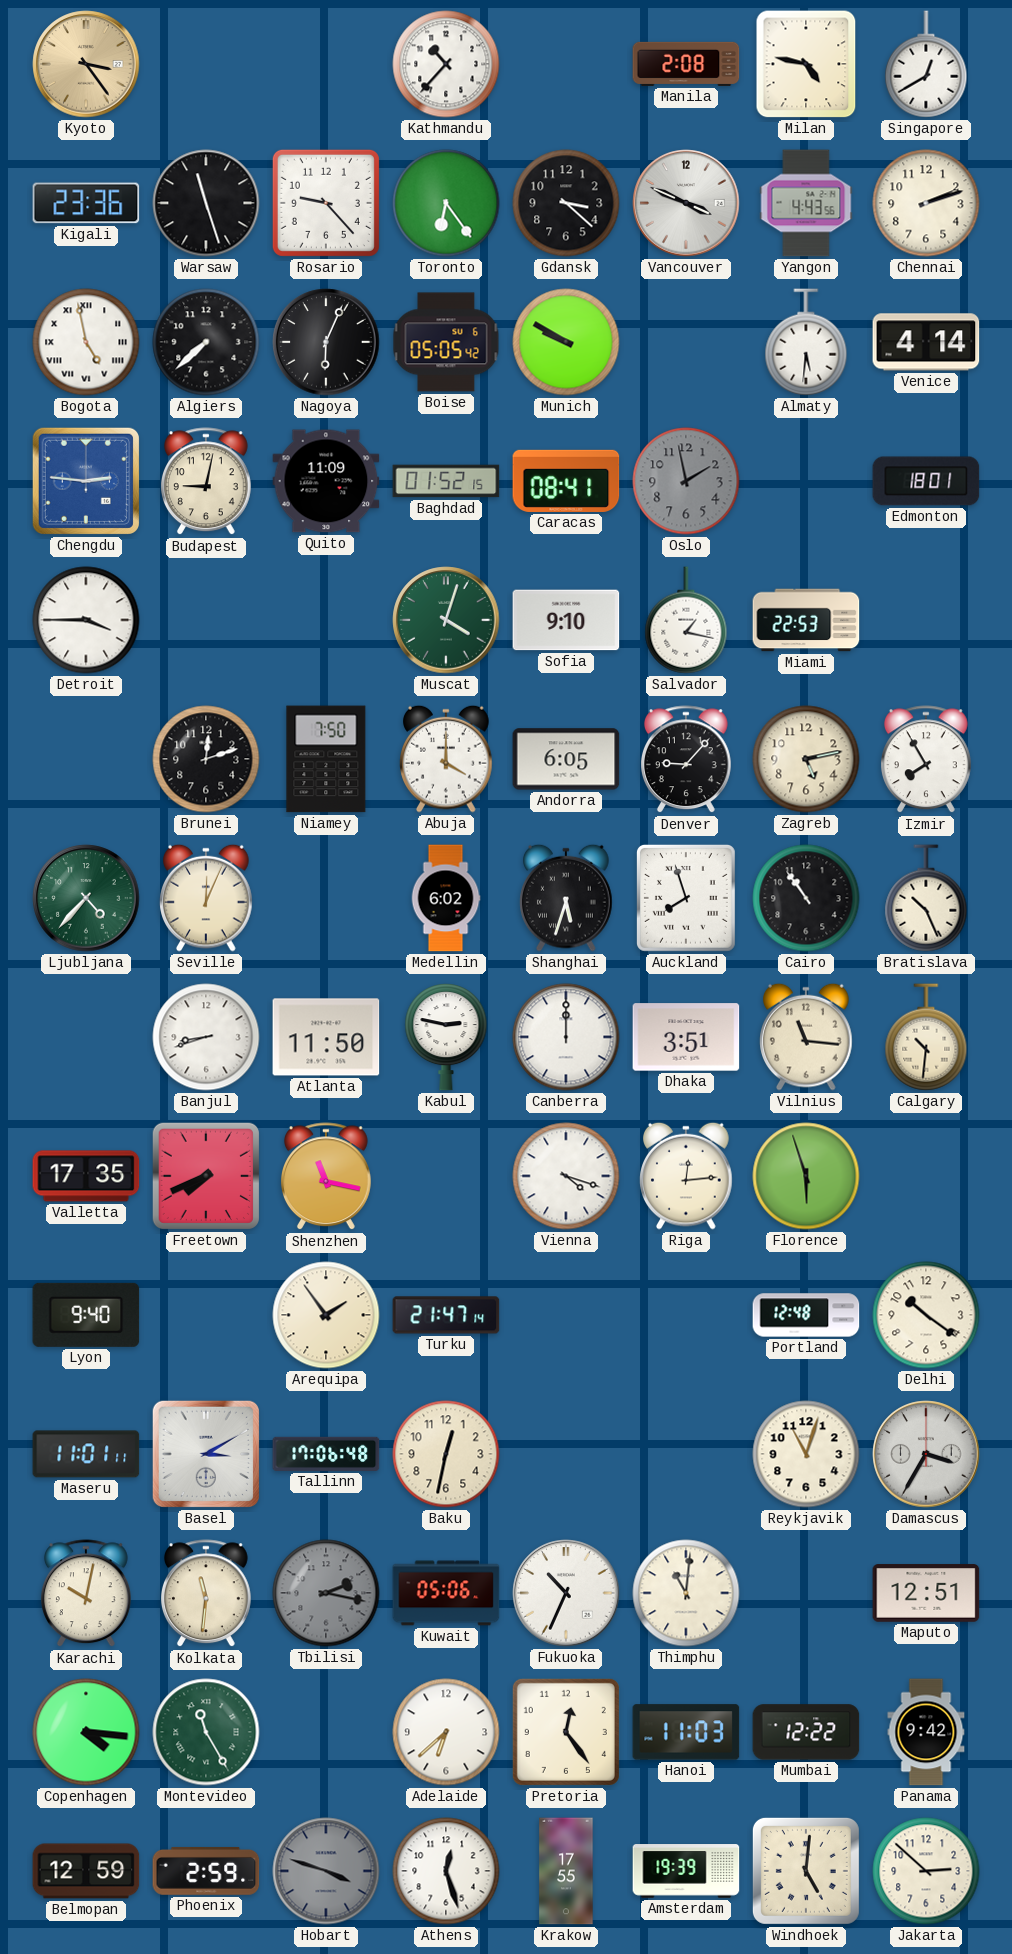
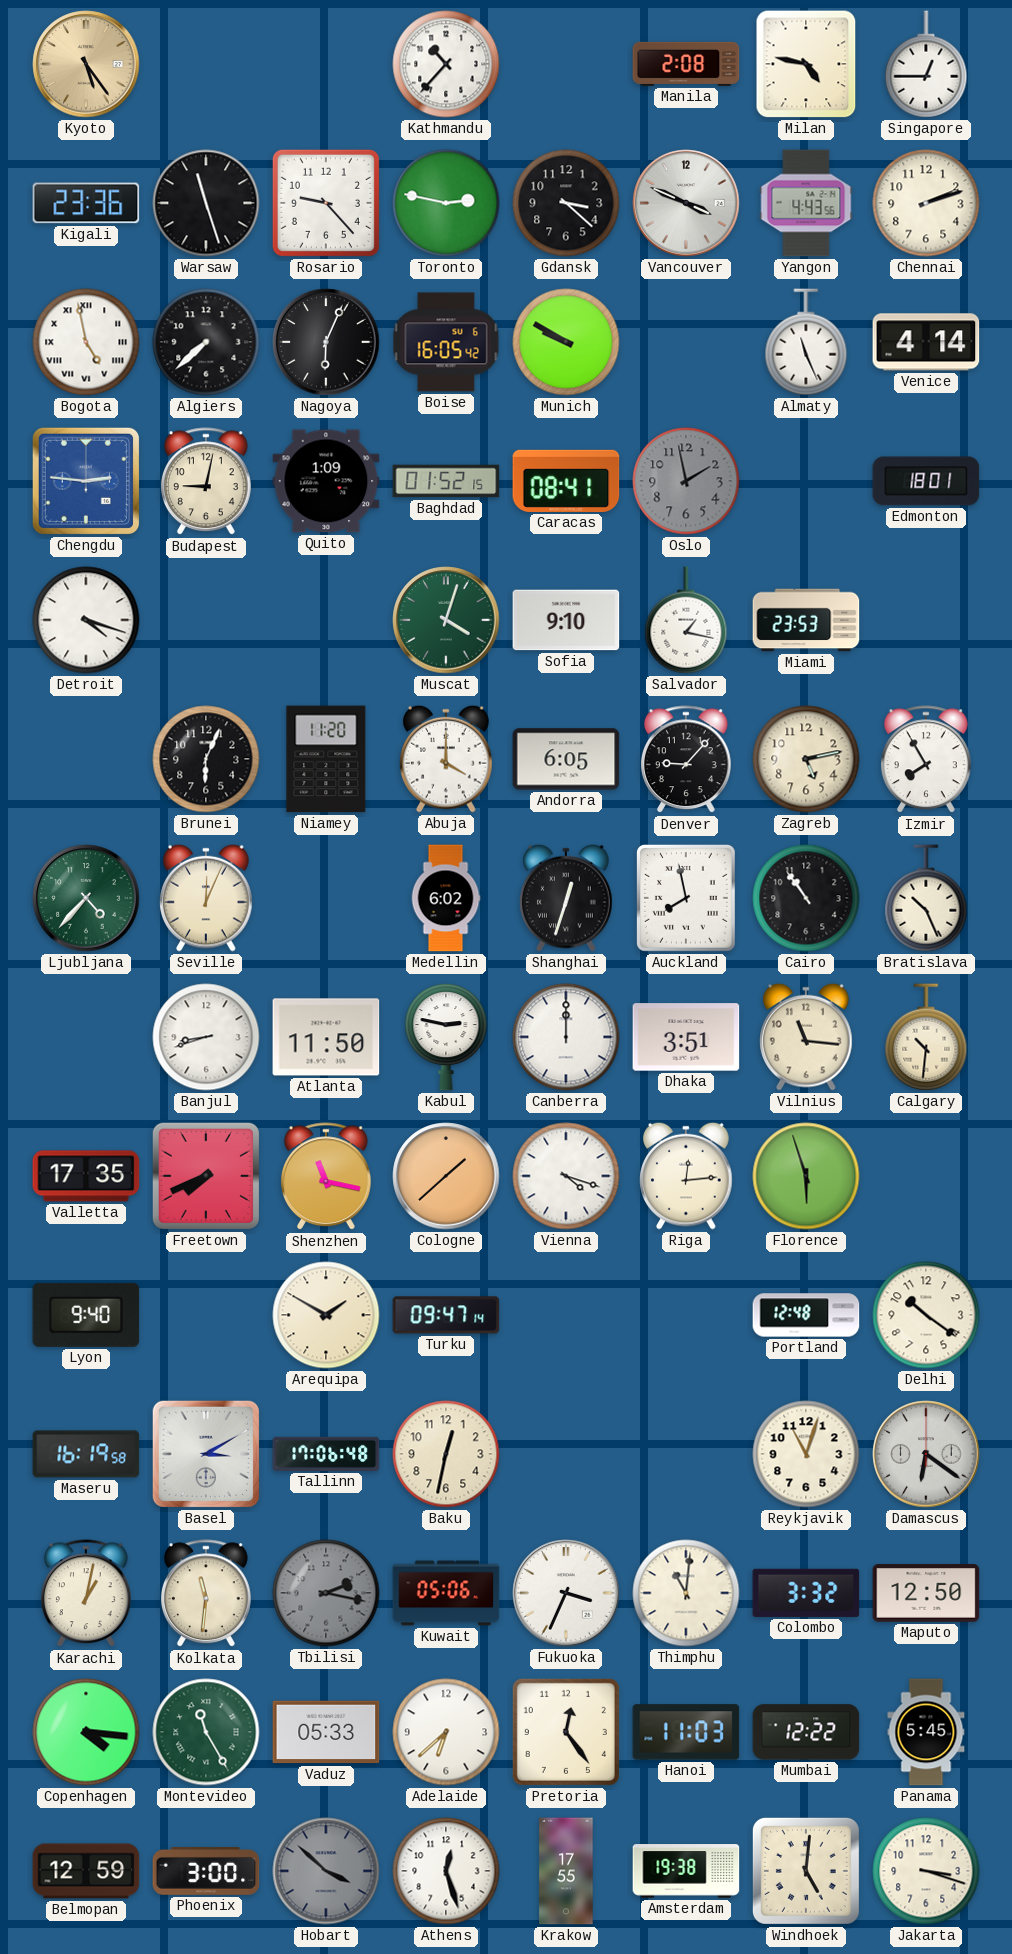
Kyoto: 3:24 -> 5:24
Singapore: 12:40 -> 12:45
Toronto: 6:24 -> 2:47
Boise: 05:05 -> 16:05
Almaty: 5:31 -> 11:26
Quito: 11:09 -> 1:09
Detroit: 3:45 -> 4:18
Miami: 22:53 -> 23:53
Brunei: 12:12 -> 6:04
Niamey: 7:50 -> 11:20
Shanghai: 5:33 -> 12:33
Auckland: 7:57 -> 7:58
Cologne: none -> 1:38
Arequipa: 1:54 -> 1:50
Turku: 21:47 -> 09:47
Maseru: 11:01 -> 16:19
Damascus: 3:35 -> 6:21
Karachi: 10:02 -> 1:02
Fukuoka: 10:34 -> 3:34
Colombo: none -> 3:32
Maputo: 12:51 -> 12:50
Vaduz: none -> 05:33
Panama: 9:42 -> 5:45
Phoenix: 2:59 -> 3:00
Hobart: 3:48 -> 3:52
Amsterdam: 19:39 -> 19:38
Jakarta: 2:52 -> 3:18
